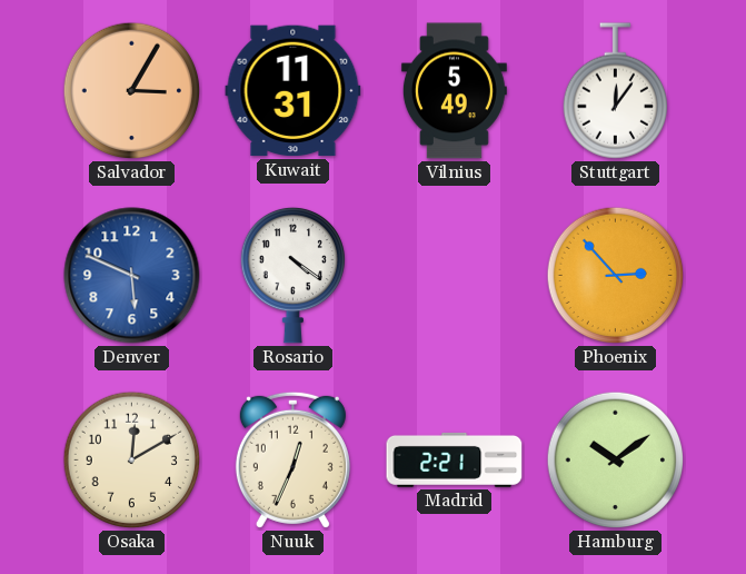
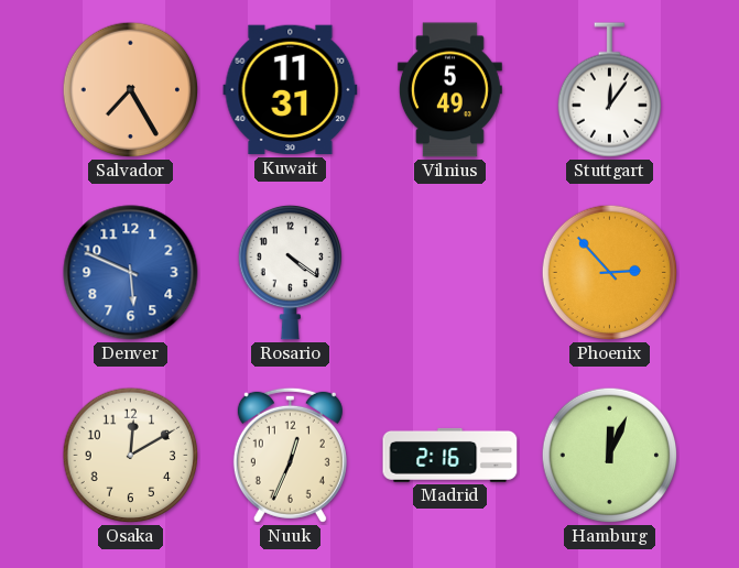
Salvador: 3:05 -> 7:25
Madrid: 2:21 -> 2:16
Hamburg: 10:09 -> 12:04
